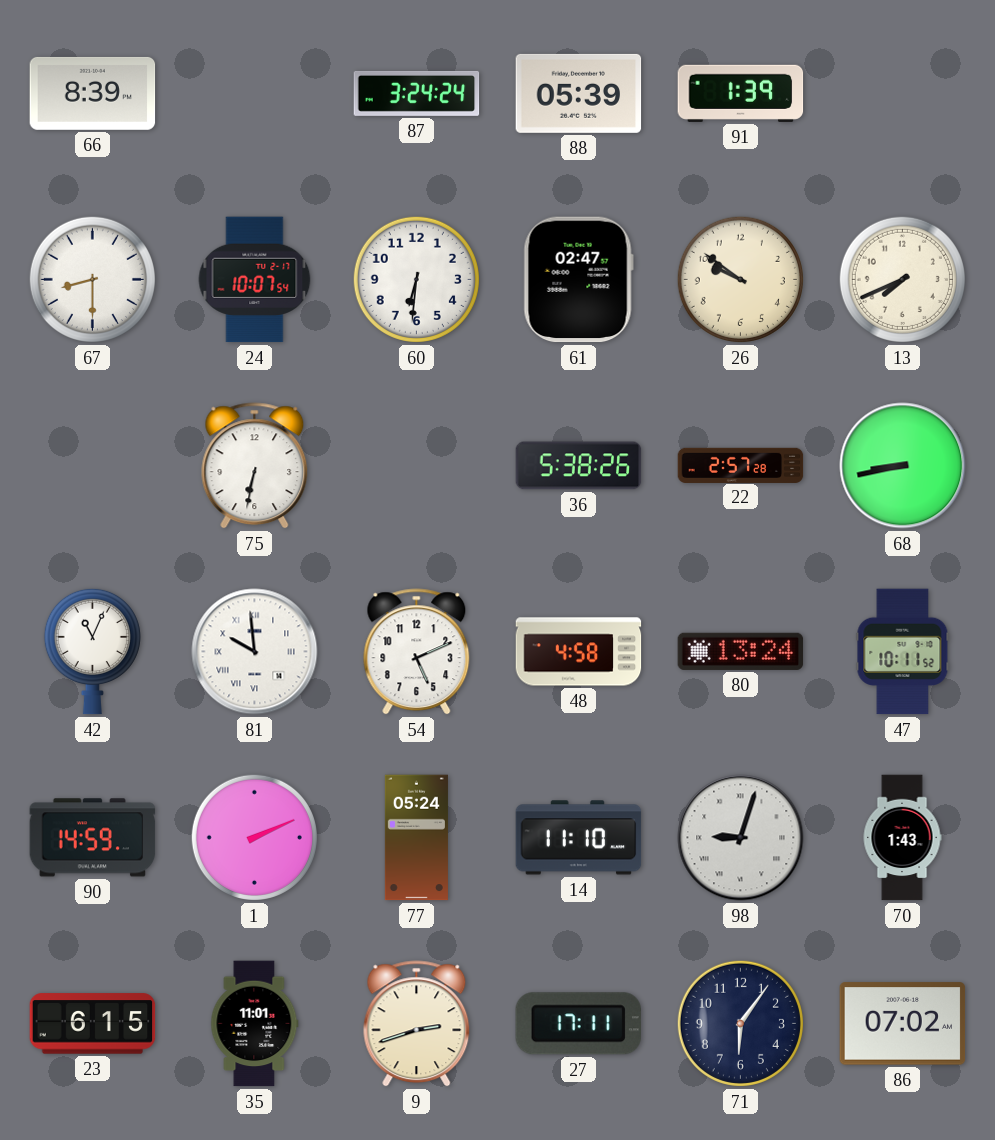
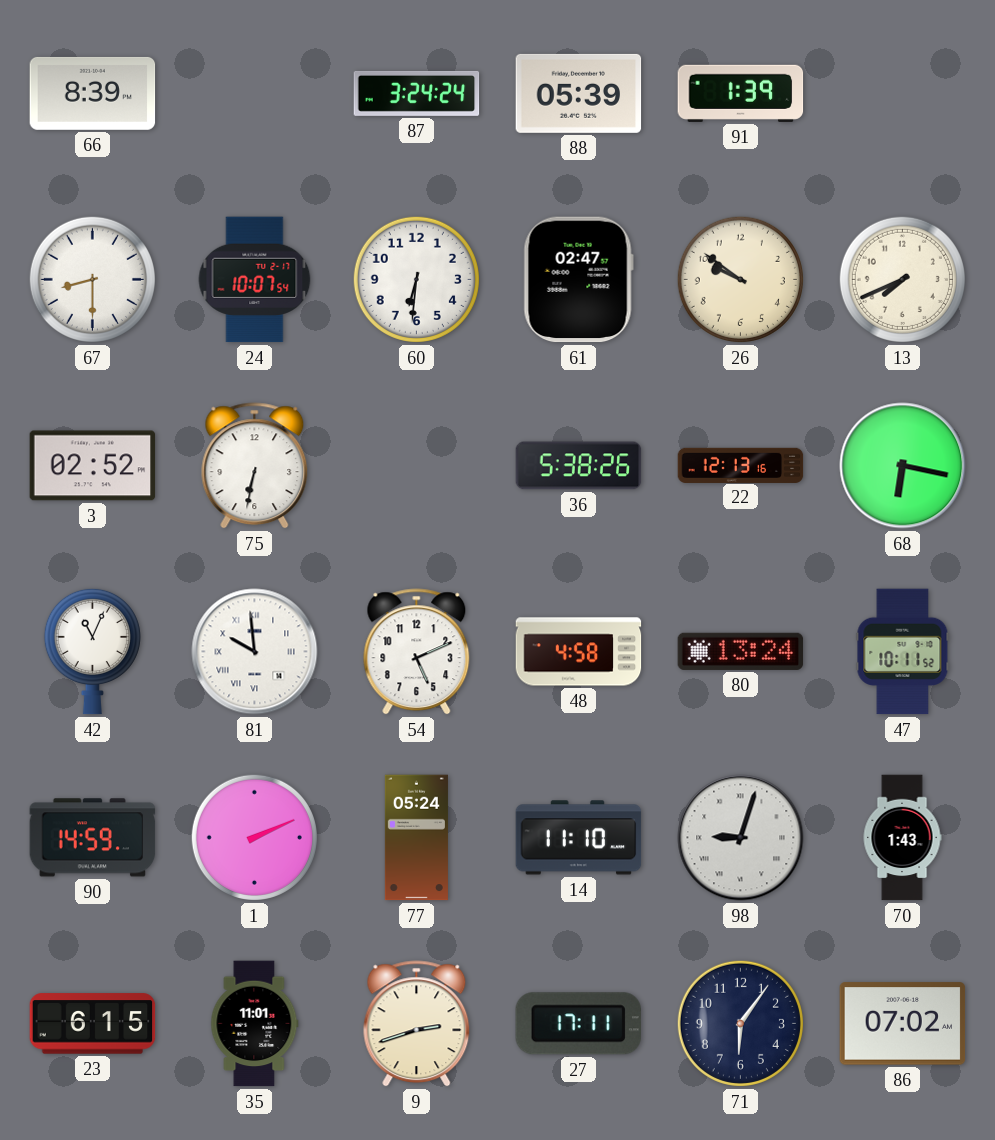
3: none -> 02:52
22: 2:57 -> 12:13
68: 8:43 -> 6:17
